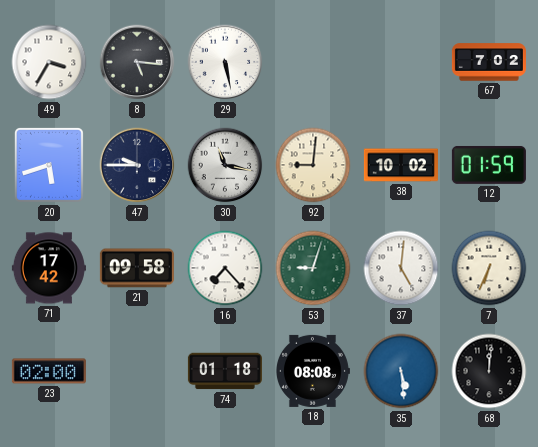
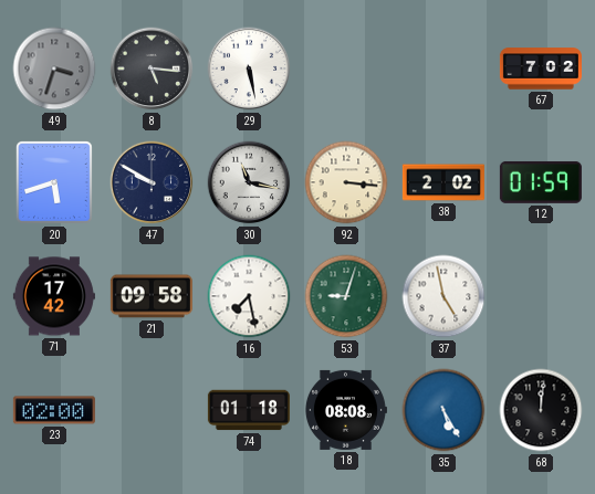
49: 3:35 -> 3:33
49 dial: white -> grey
47: 9:45 -> 9:50
92: 9:01 -> 3:16
38: 10:02 -> 2:02
16: 7:23 -> 7:28
37: 5:01 -> 4:58
7: 6:34 -> none
35: 5:29 -> 5:25
